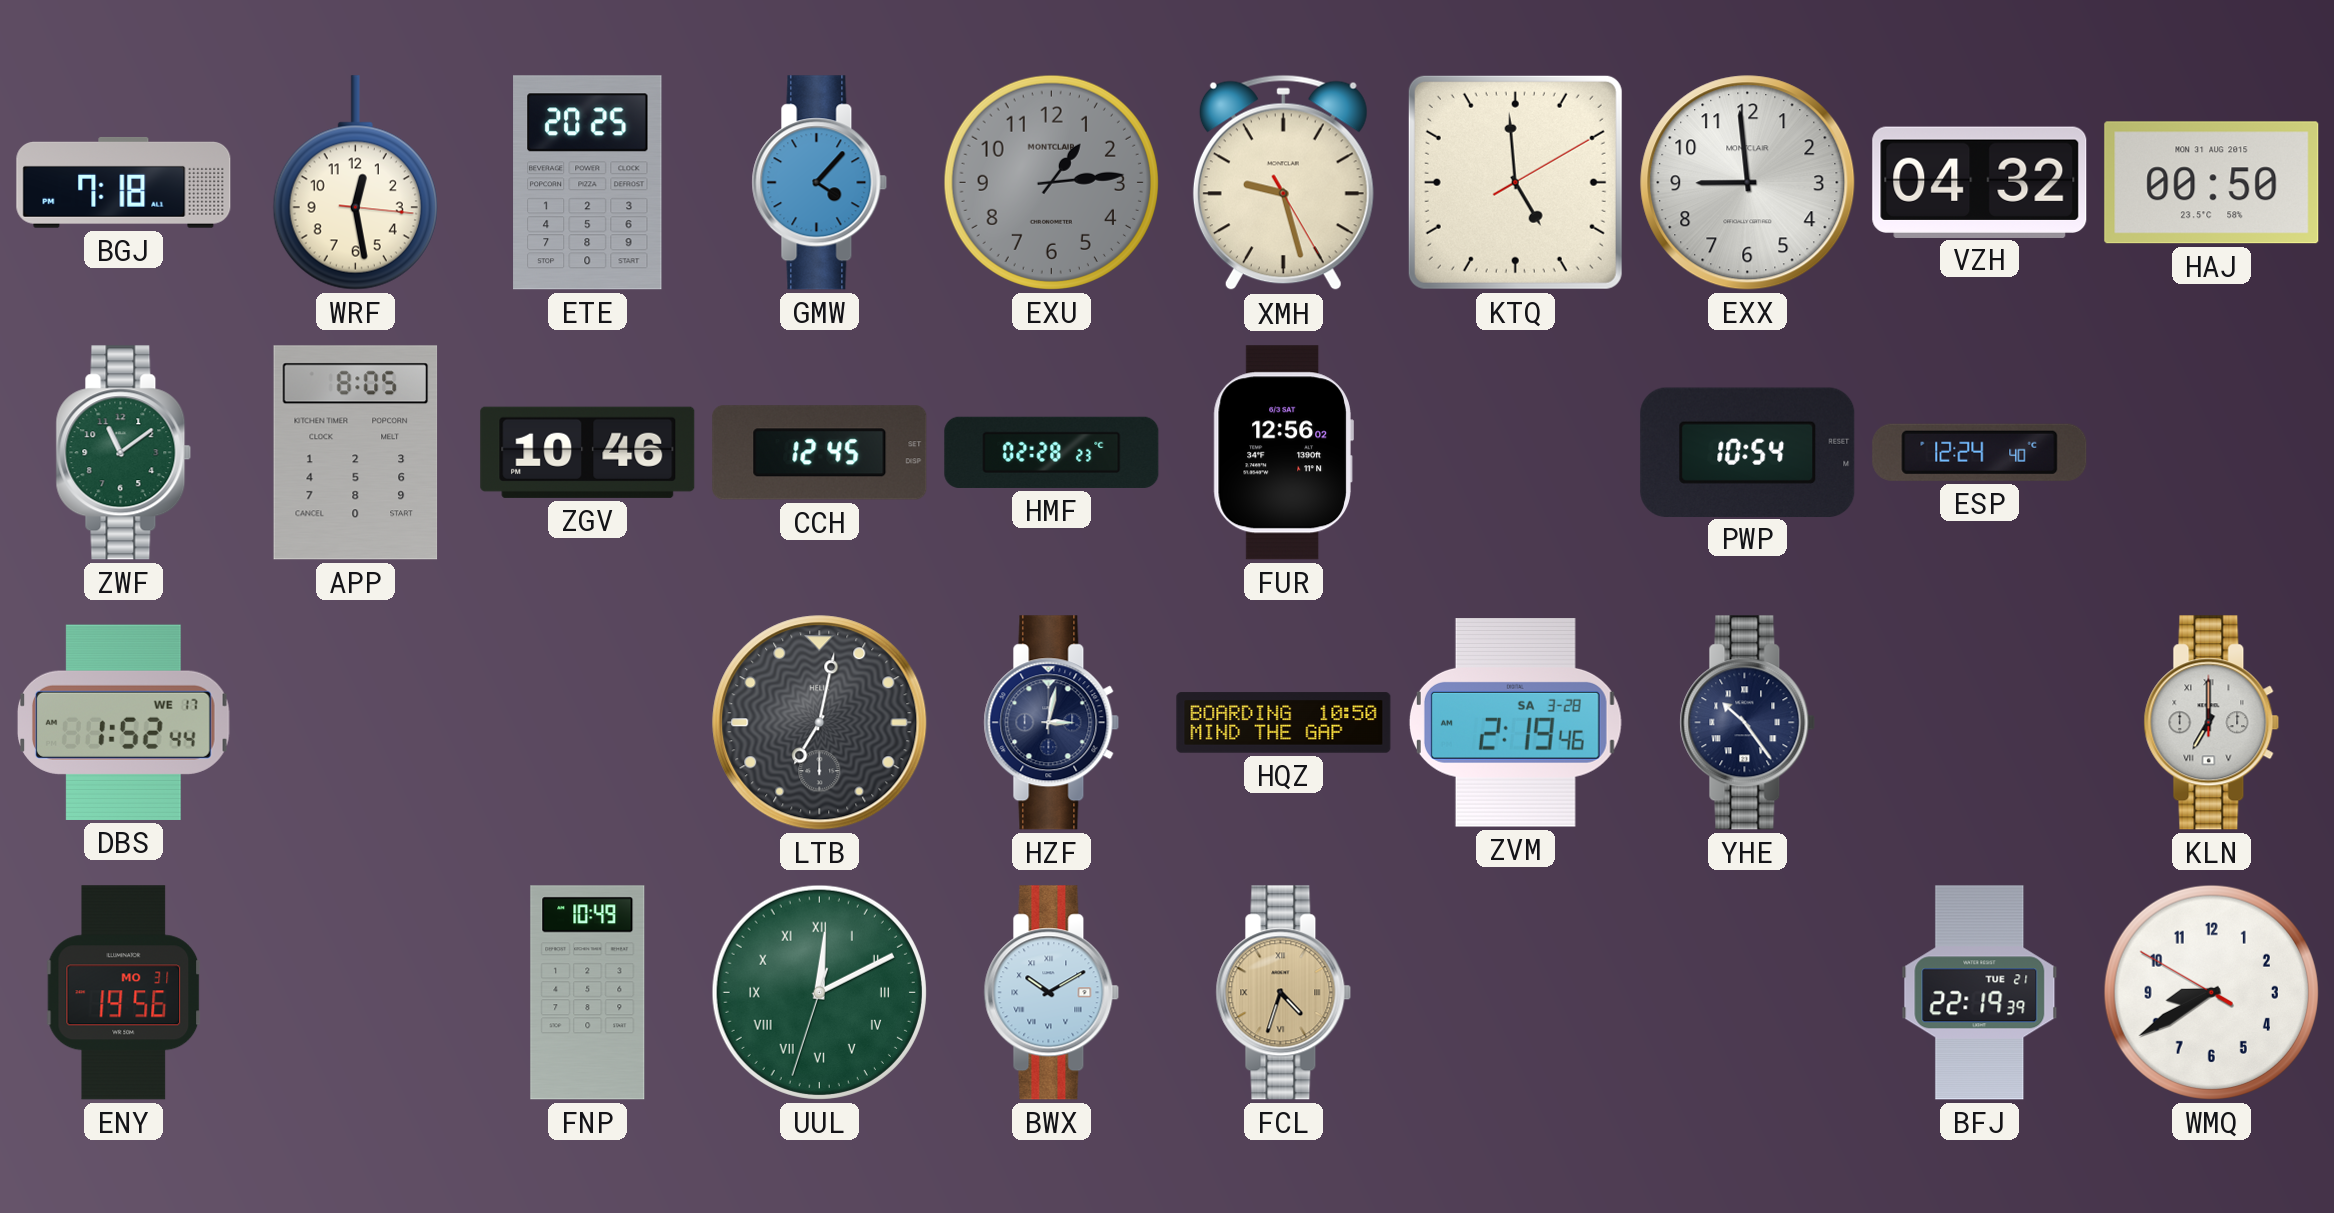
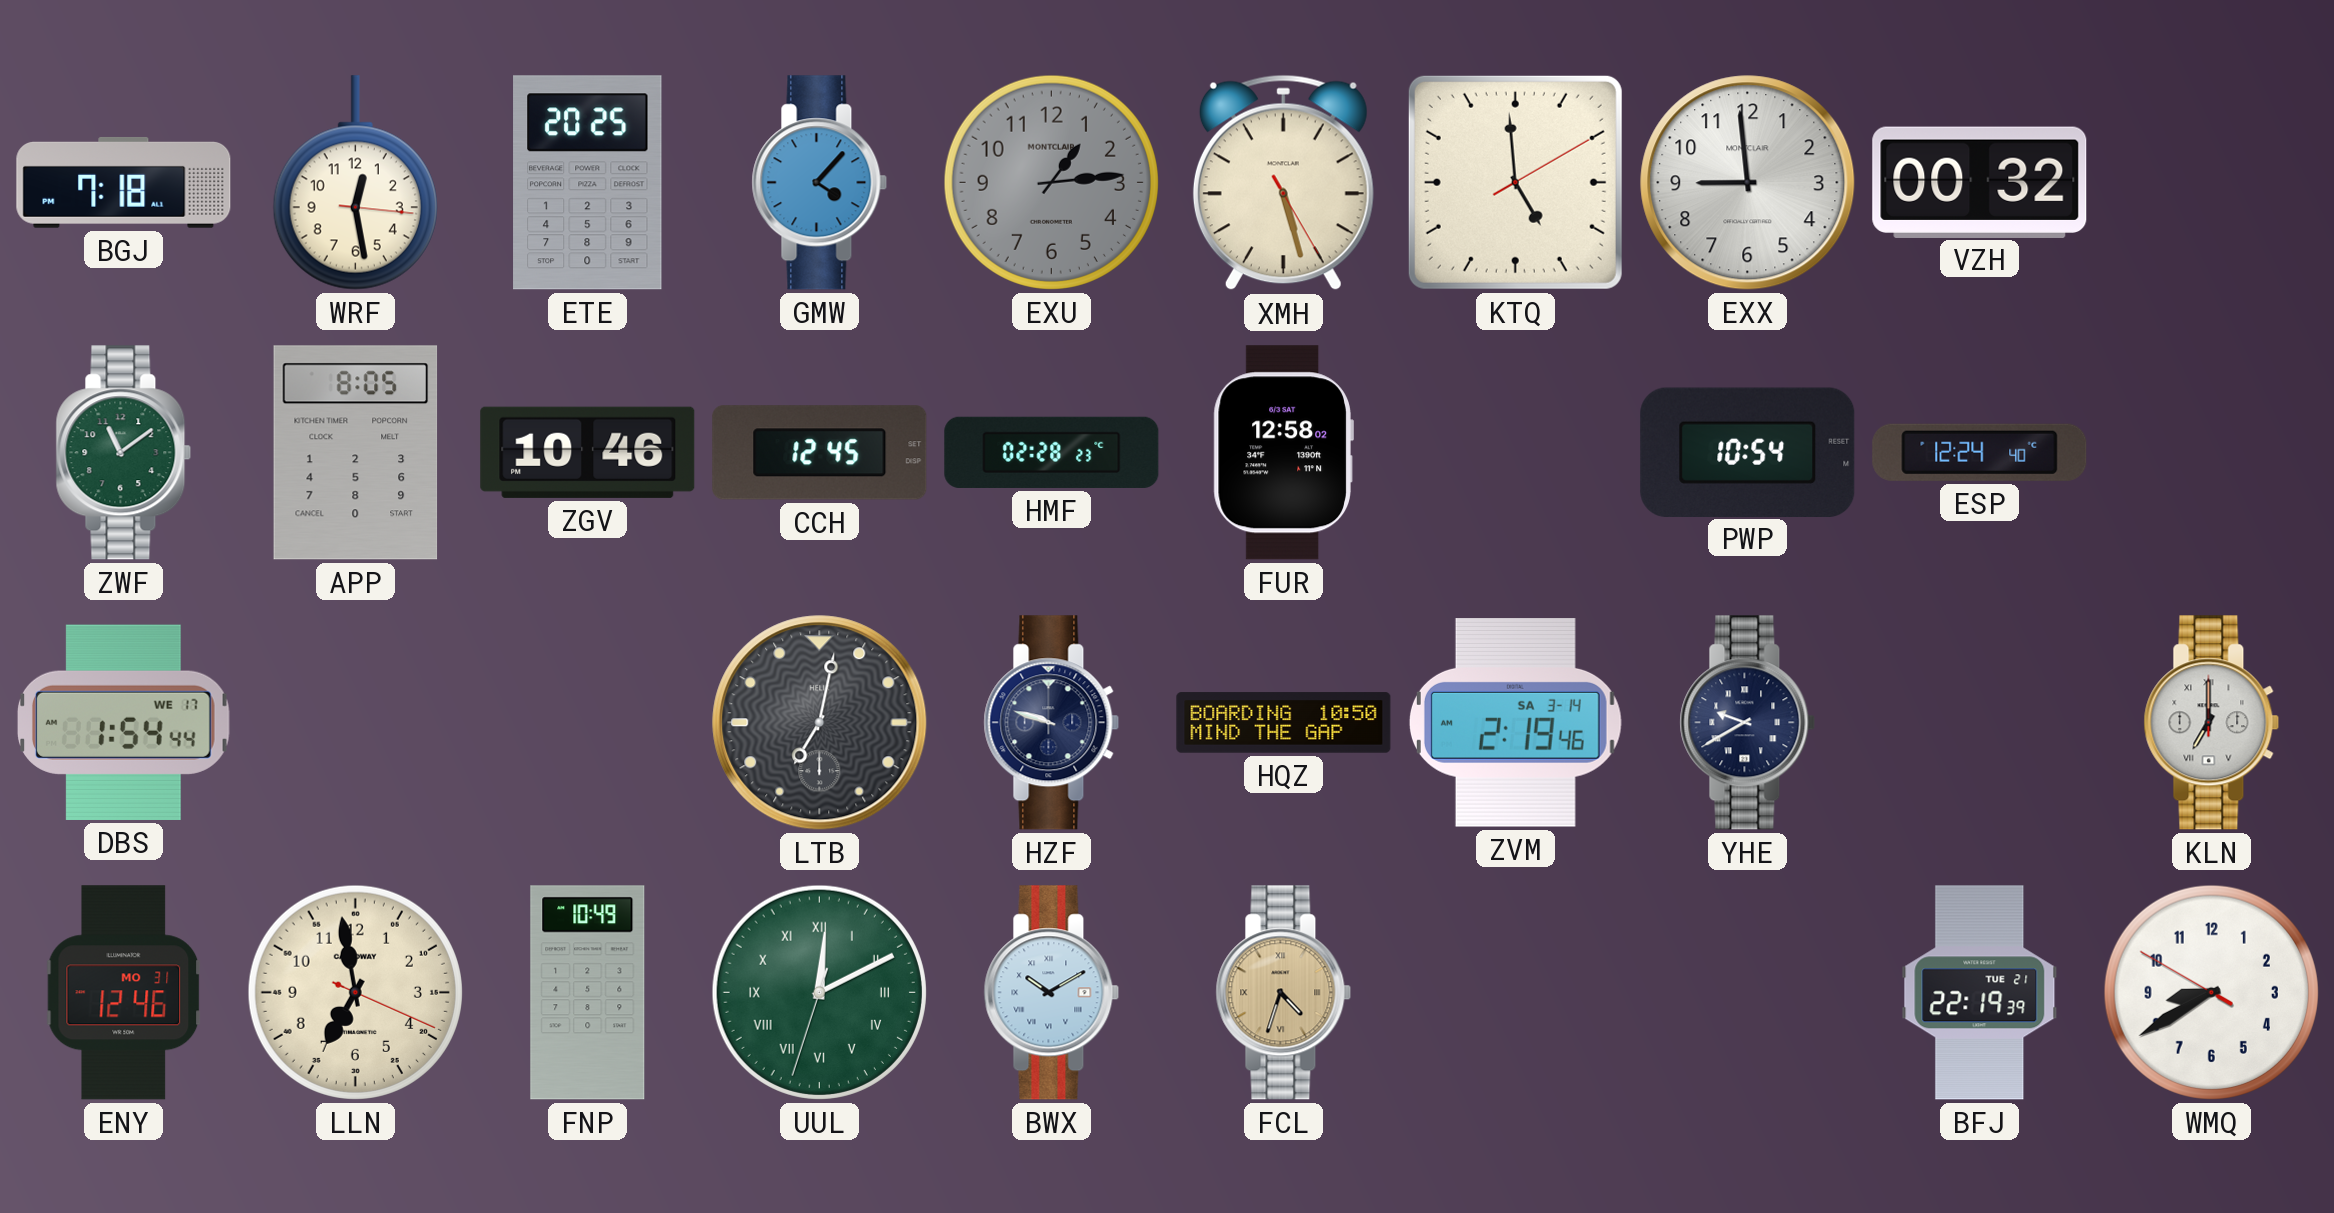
XMH: 9:27 -> 5:27
VZH: 04:32 -> 00:32
HAJ: 00:50 -> none
FUR: 12:56 -> 12:58
DBS: 1:52 -> 1:54
HZF: 3:02 -> 9:48
ZVM date: SA 3-28 -> SA 3-14
YHE: 10:24 -> 9:40
ENY: 19:56 -> 12:46
LLN: none -> 6:58
